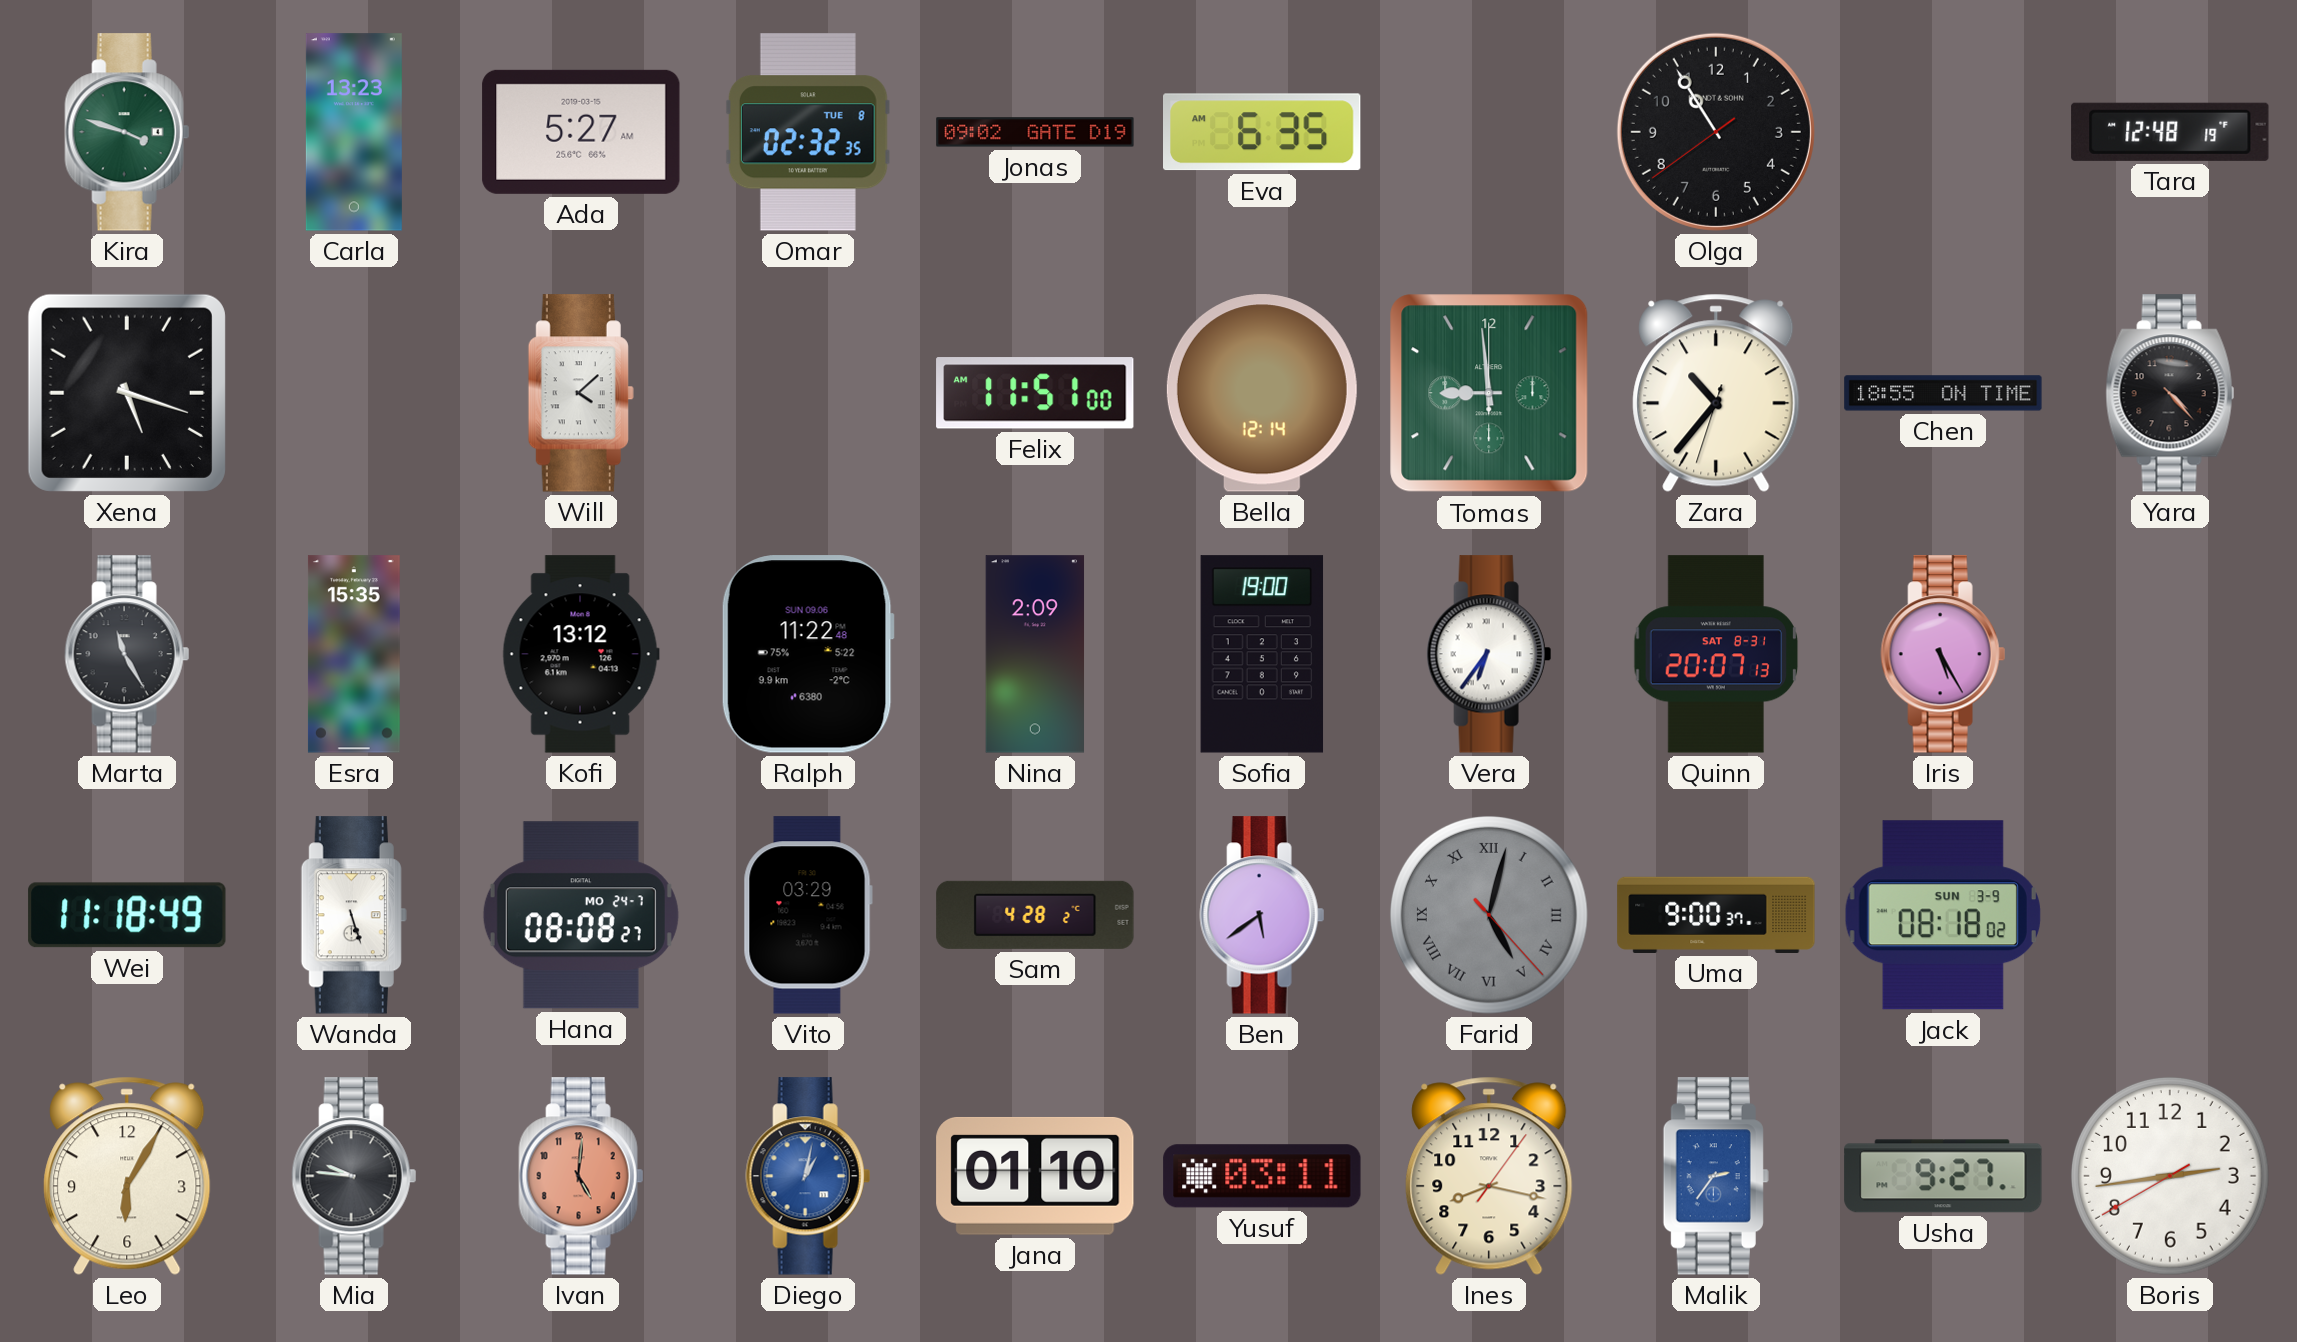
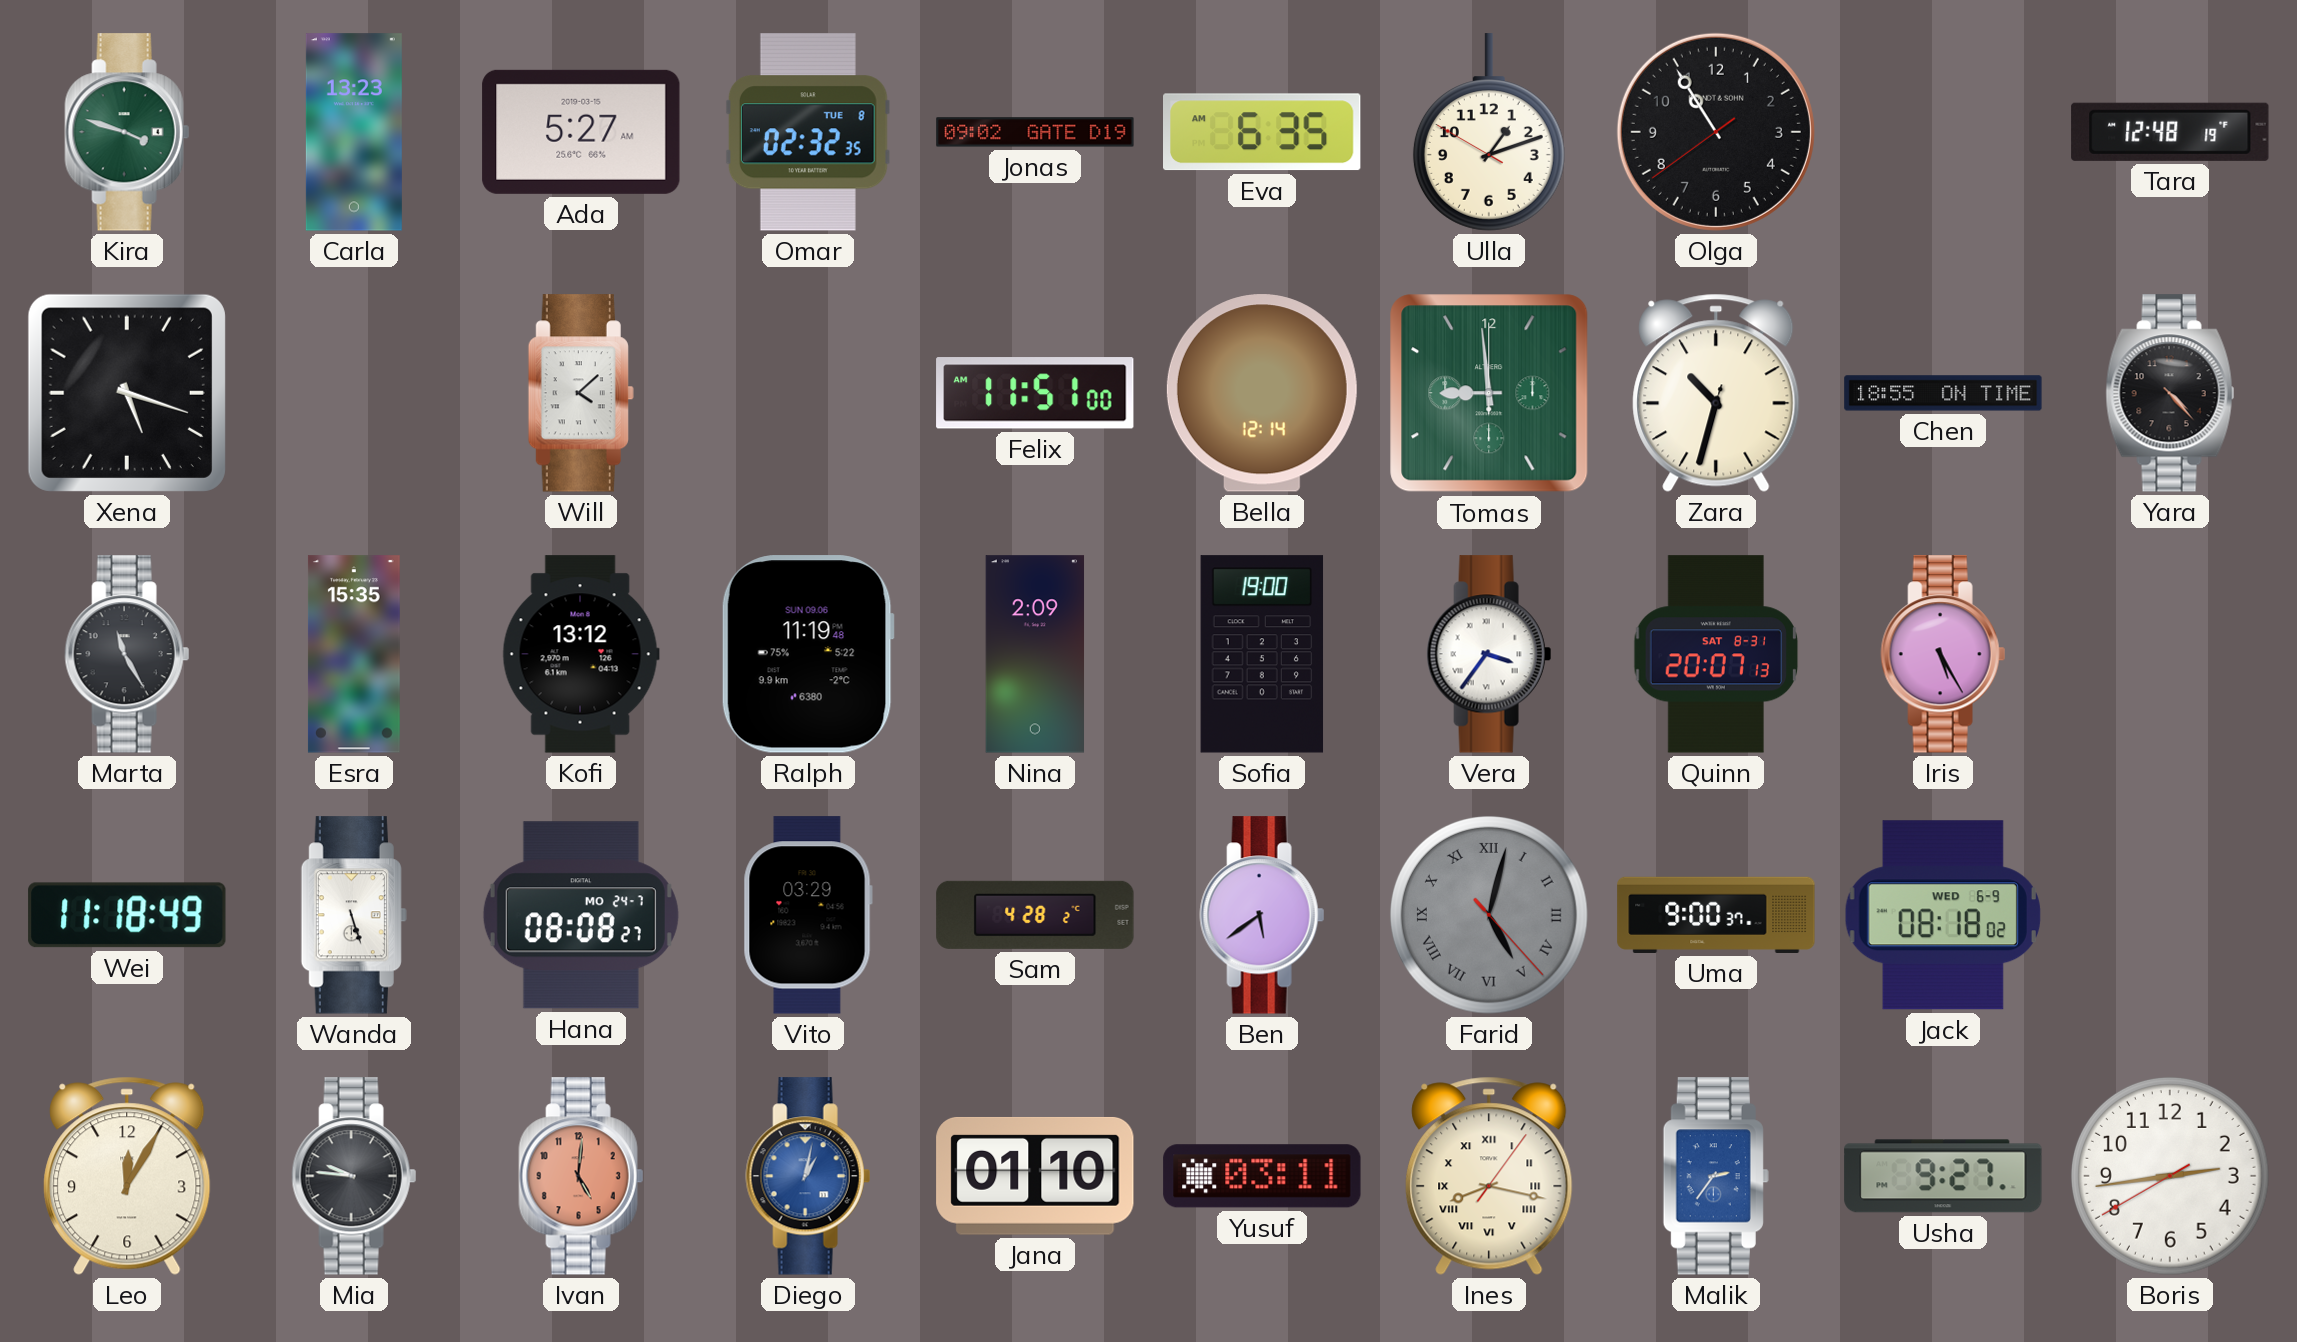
Ulla: none -> 1:11
Zara: 10:36 -> 10:32
Ralph: 11:22 -> 11:19
Vera: 6:36 -> 3:36
Jack date: SUN 3-9 -> WED 6-9
Leo: 6:05 -> 12:05
Ines numerals: Arabic -> Roman
